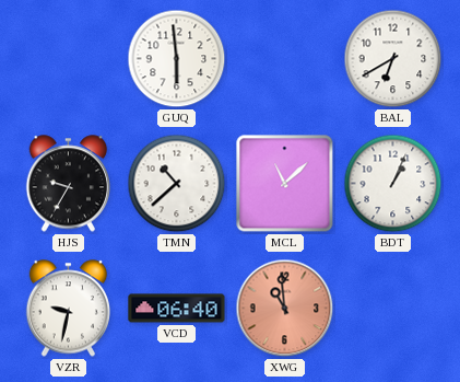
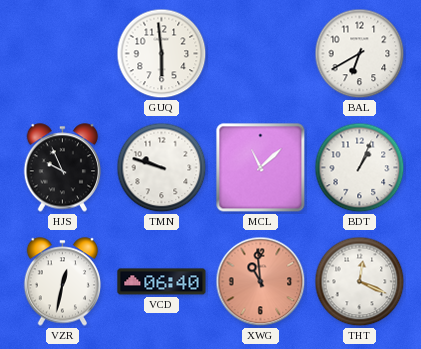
HJS: 9:35 -> 9:56
TMN: 10:38 -> 9:48
VZR: 9:32 -> 12:32
THT: none -> 12:19
